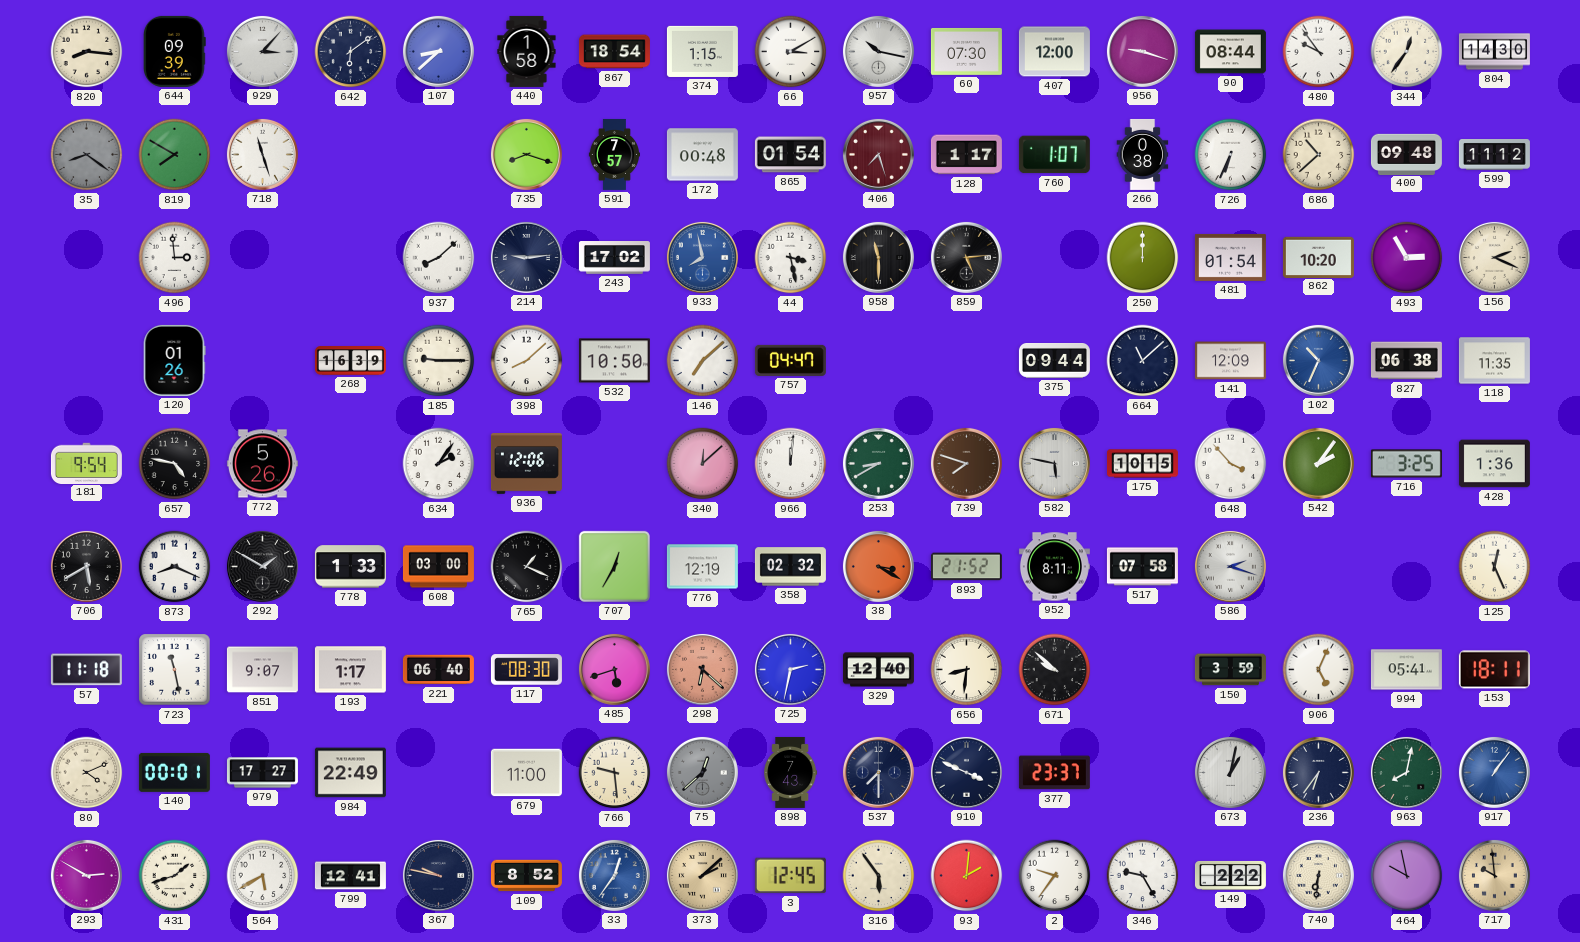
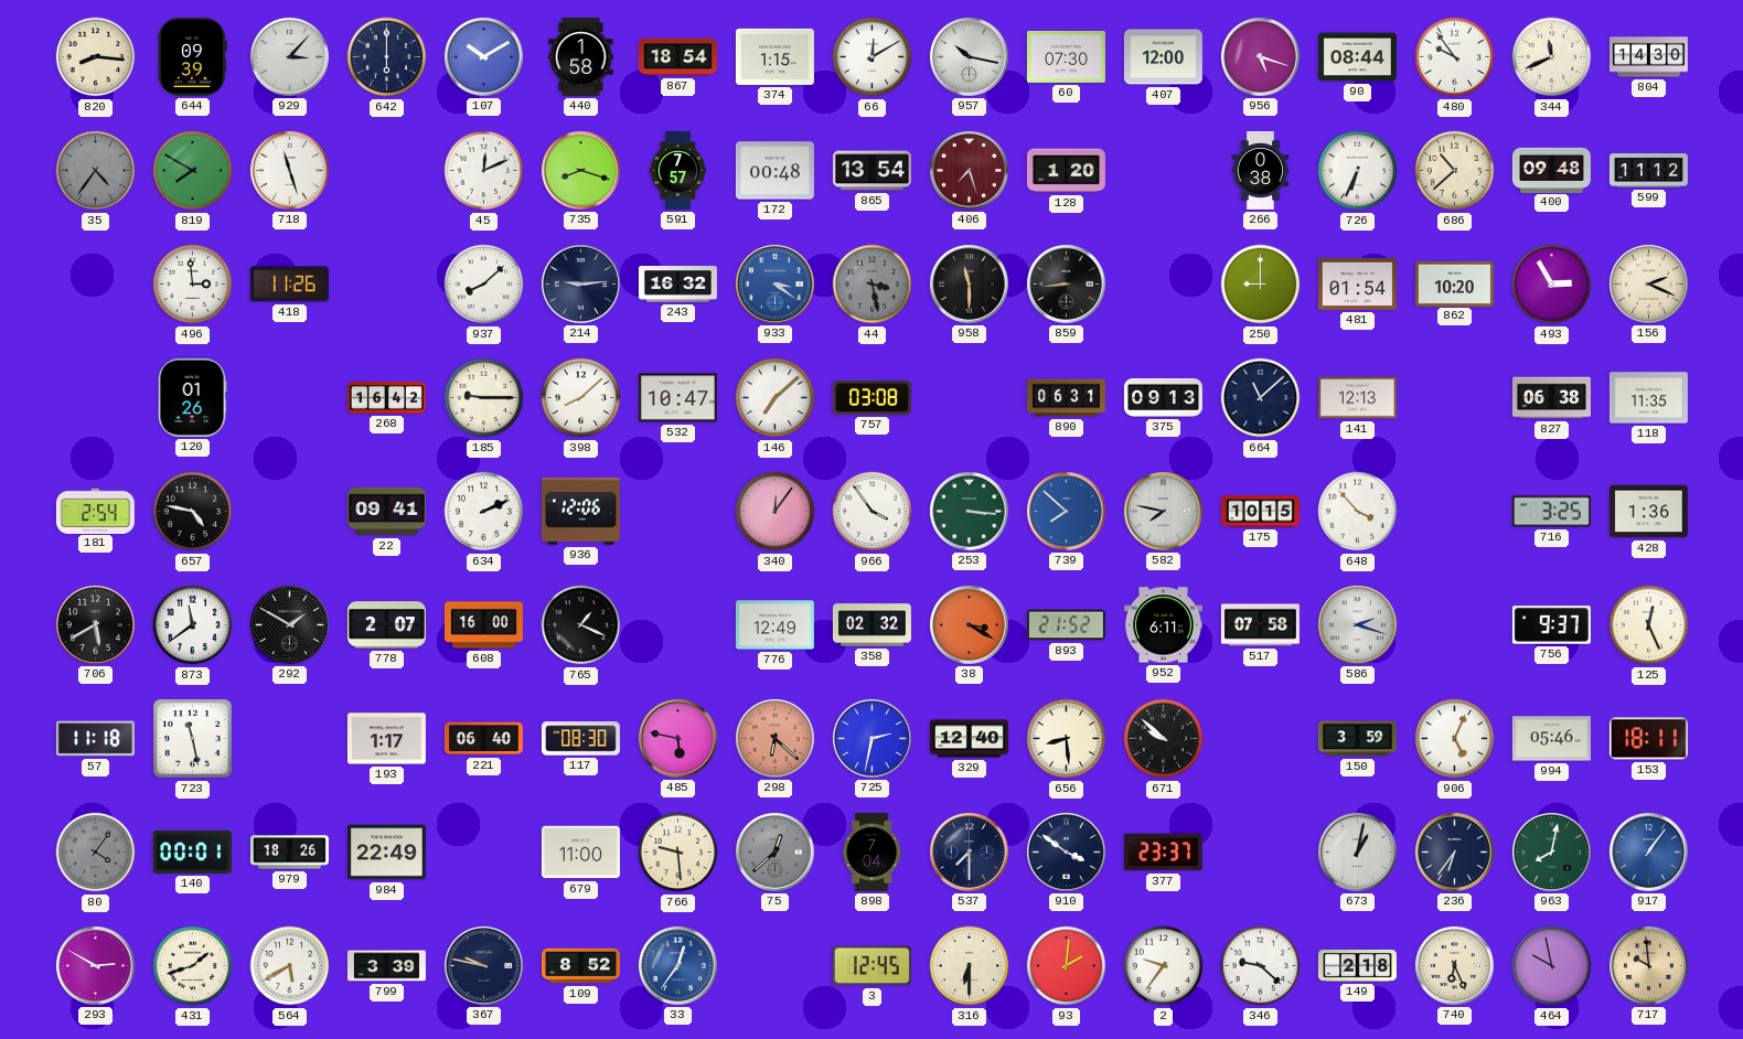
642: 6:09 -> 6:00
107: 8:38 -> 10:10
66: 3:10 -> 12:10
956: 9:18 -> 5:18
344: 12:36 -> 11:41
35: 8:21 -> 4:36
45: none -> 12:11
865: 01:54 -> 13:54
128: 1:17 -> 1:20
760: 1:07 -> none
418: none -> 11:26
243: 17:02 -> 16:32
933: 7:58 -> 3:21
44 dial: white -> grey
859: 5:14 -> 8:44
250: 12:00 -> 9:00
268: 16:39 -> 16:42
532: 10:50 -> 10:47
757: 04:47 -> 03:08
890: none -> 06:31
375: 09:44 -> 09:13
141: 12:09 -> 12:13
102: 10:34 -> none
181: 9:54 -> 2:54
772: 5:26 -> none
22: none -> 09:41
634: 2:06 -> 2:11
340: 12:08 -> 12:06
966: 12:01 -> 3:54
253: 8:40 -> 3:16
739: 7:48 -> 7:52
739 dial: brown -> blue
582: 5:47 -> 7:47
542: 2:06 -> none
873: 8:19 -> 11:39
778: 1:33 -> 2:07
608: 03:00 -> 16:00
707: 12:35 -> none
776: 12:19 -> 12:49
952: 8:11 -> 6:11
756: none -> 9:37
851: 9:07 -> none
485: 5:42 -> 5:47
656: 8:31 -> 8:29
994: 05:41 -> 05:46
80: 4:11 -> 4:06
80 dial: cream -> grey
979: 17:27 -> 18:26
898: 7:43 -> 7:04
910: 3:49 -> 3:51
799: 12:41 -> 3:39
373: 2:08 -> none
316: 5:54 -> 6:30
346: 9:25 -> 9:22
149: 2:22 -> 2:18
740: 6:31 -> 6:26
